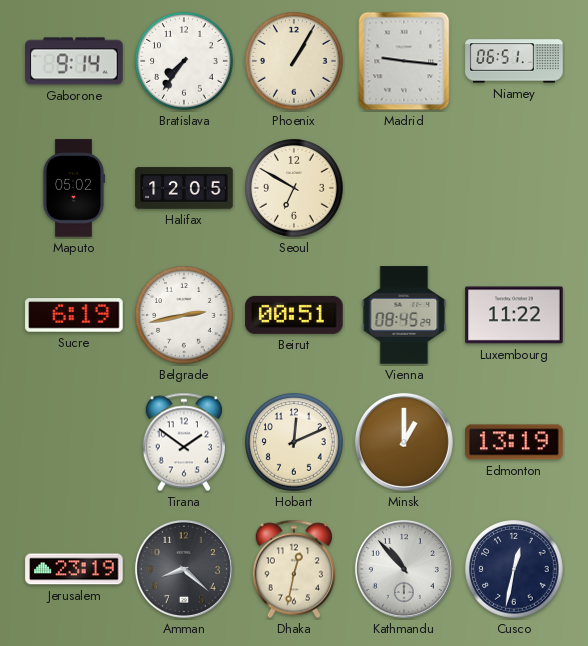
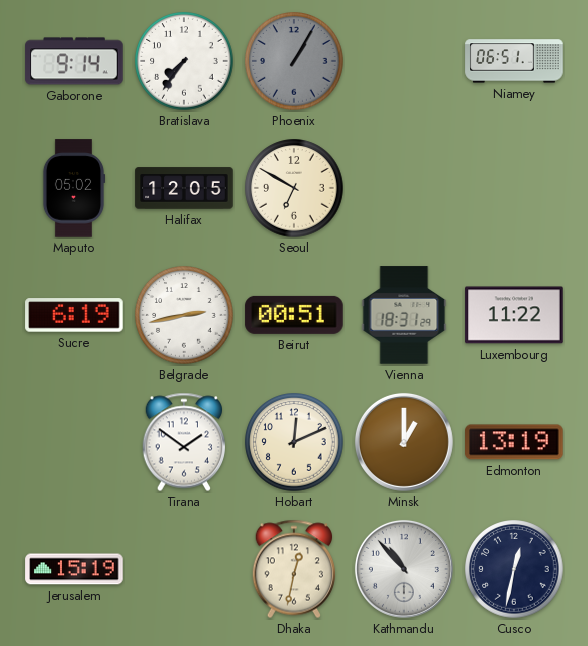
Phoenix dial: cream -> grey
Madrid: 9:16 -> none
Vienna: 08:45 -> 18:31
Jerusalem: 23:19 -> 15:19
Amman: 8:22 -> none
